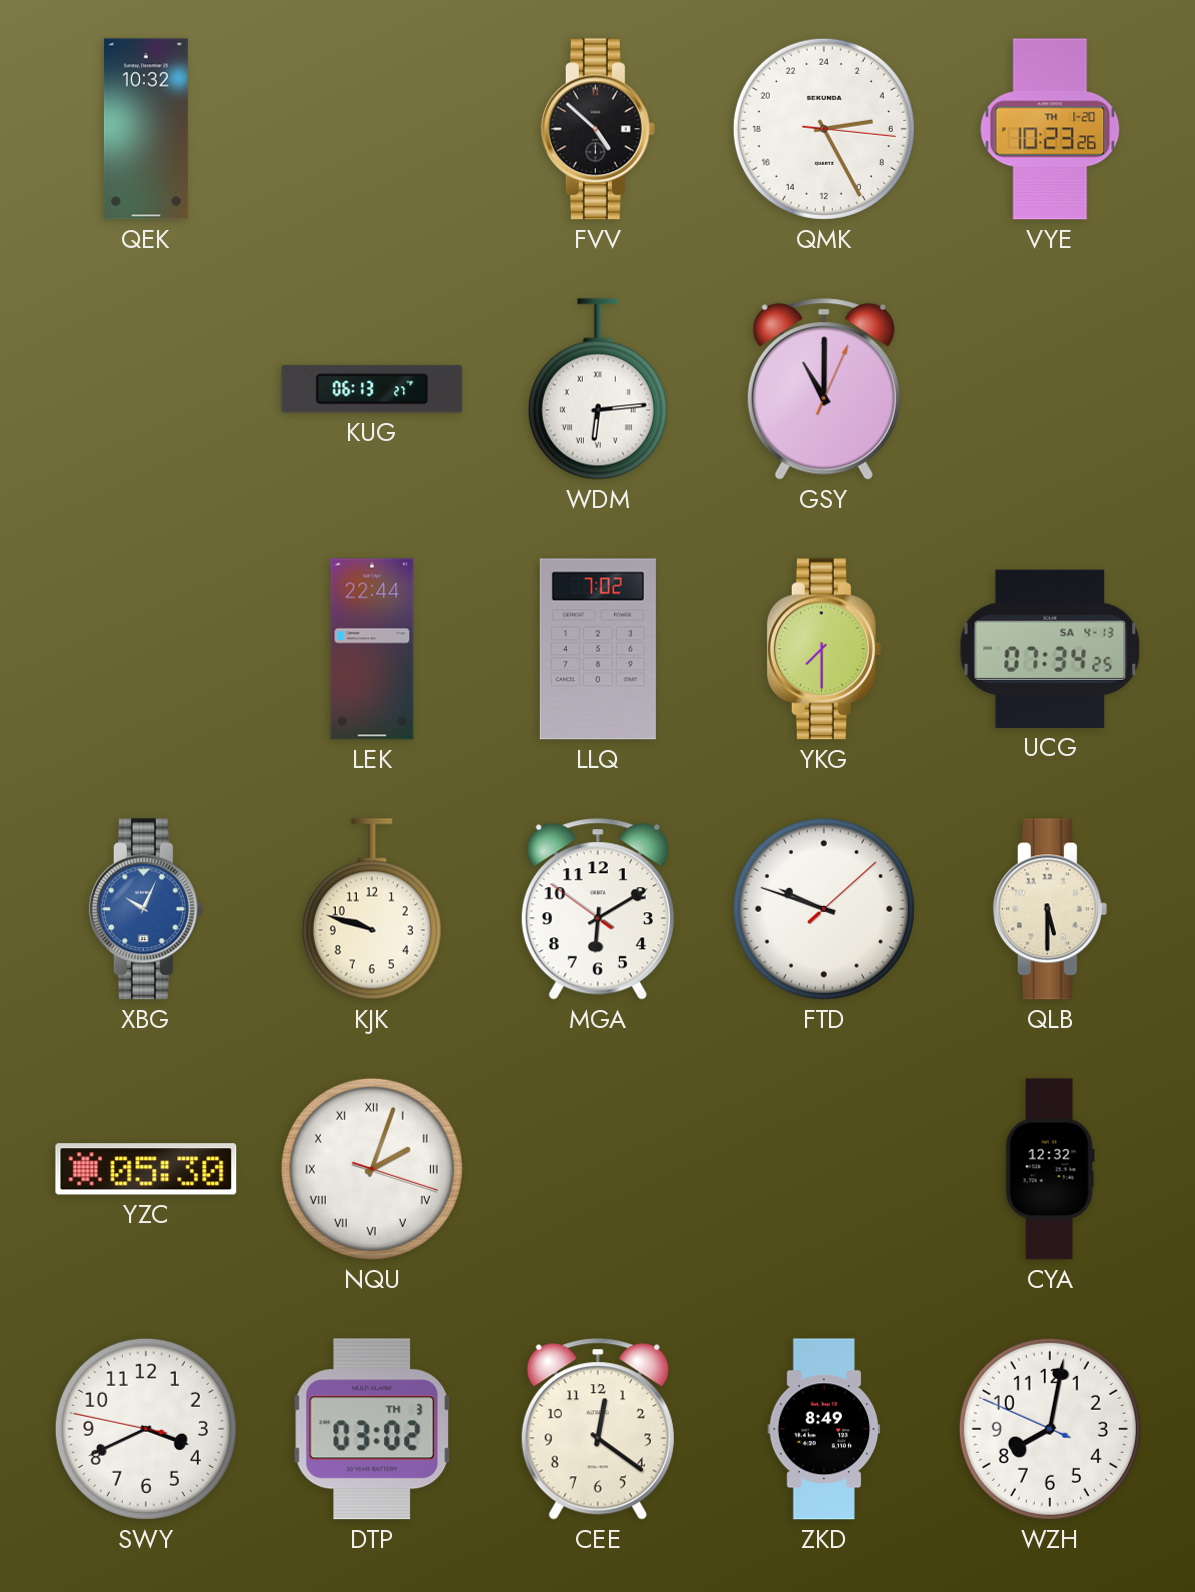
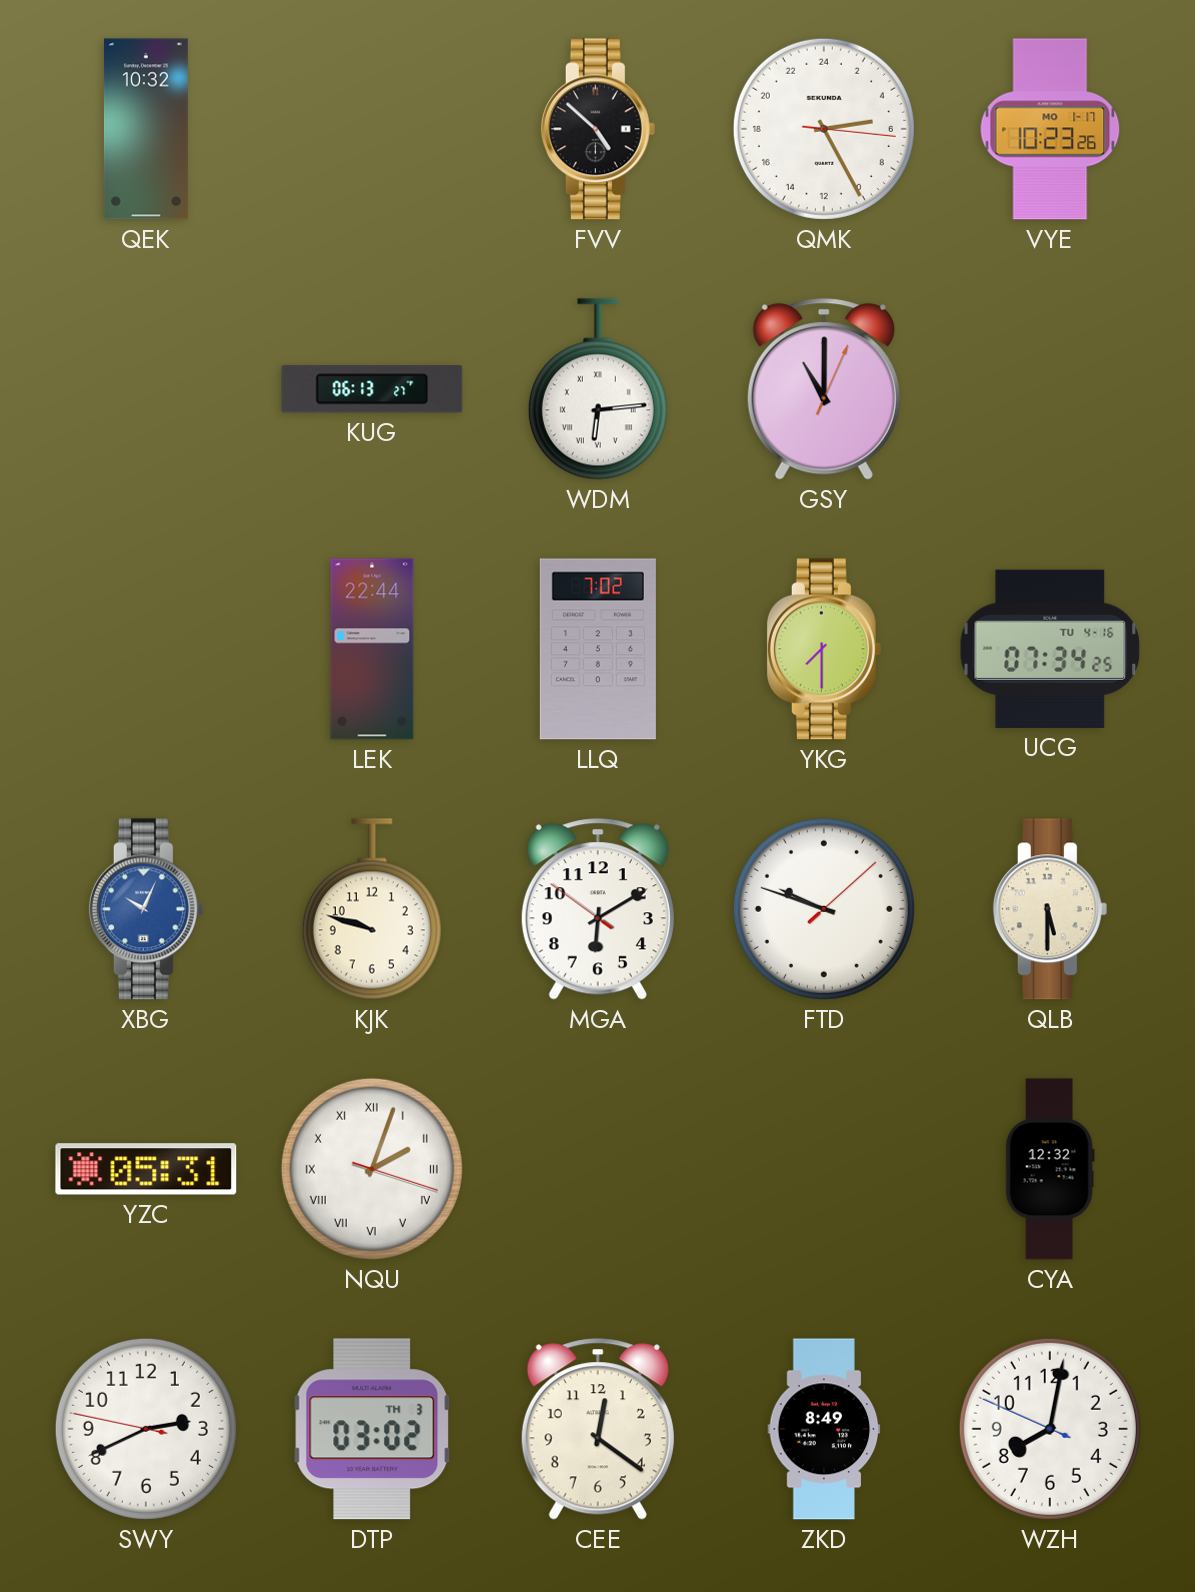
VYE date: TH 1-20 -> MO 1-17
UCG date: SA 4-13 -> TU 4-16
YZC: 05:30 -> 05:31
SWY: 3:40 -> 2:40
